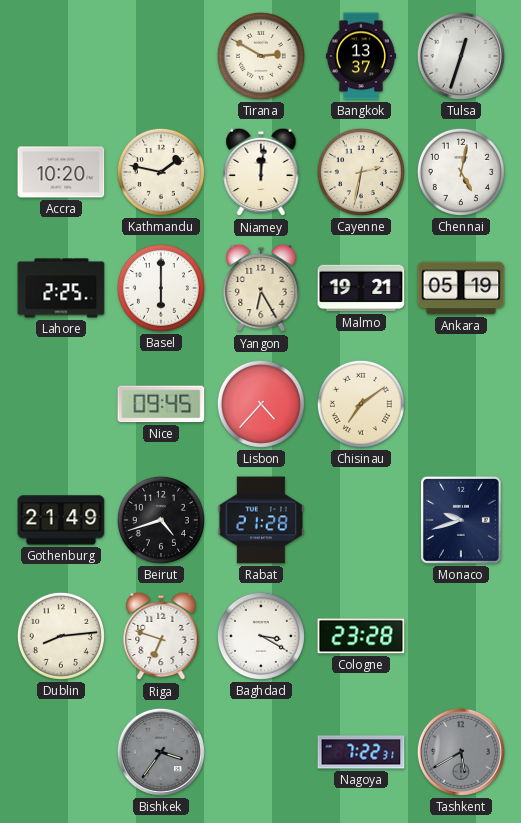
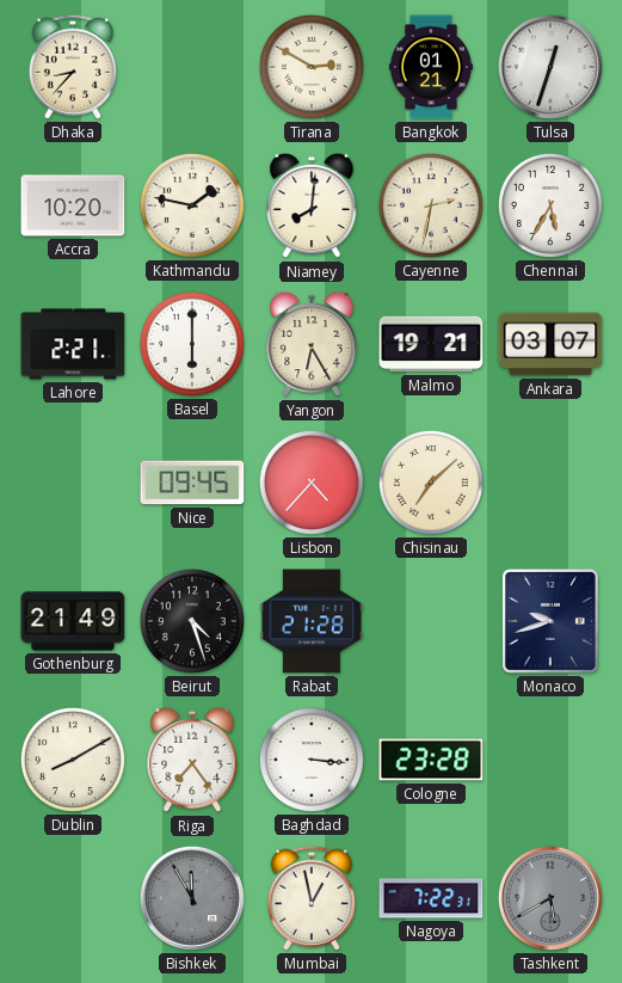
Dhaka: none -> 8:37
Bangkok: 13:37 -> 01:21
Niamey: 12:01 -> 8:01
Chennai: 5:02 -> 5:35
Lahore: 2:25 -> 2:21
Ankara: 05:19 -> 03:07
Chisinau: 7:09 -> 7:08
Beirut: 4:42 -> 4:27
Dublin: 8:14 -> 8:10
Riga: 6:48 -> 7:24
Baghdad: 3:20 -> 3:16
Bishkek: 3:36 -> 11:55
Mumbai: none -> 12:58
